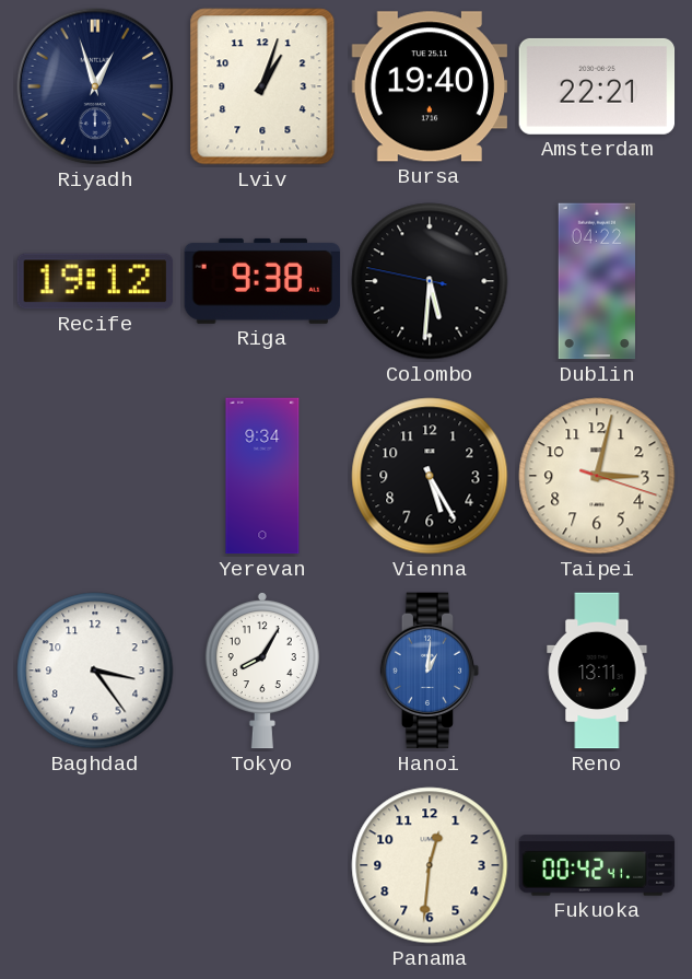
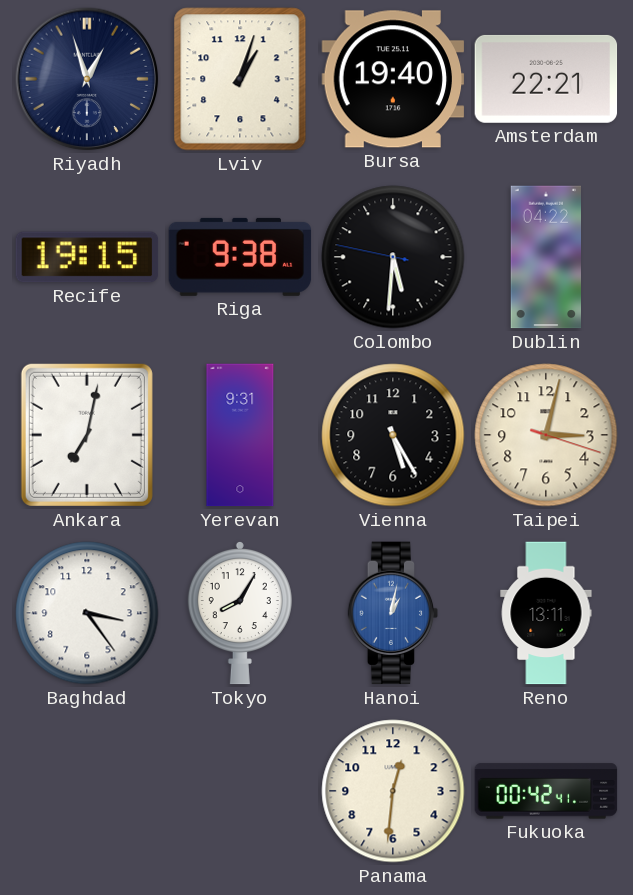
Recife: 19:12 -> 19:15
Ankara: none -> 7:02
Yerevan: 9:34 -> 9:31
Hanoi: 1:01 -> 1:02
